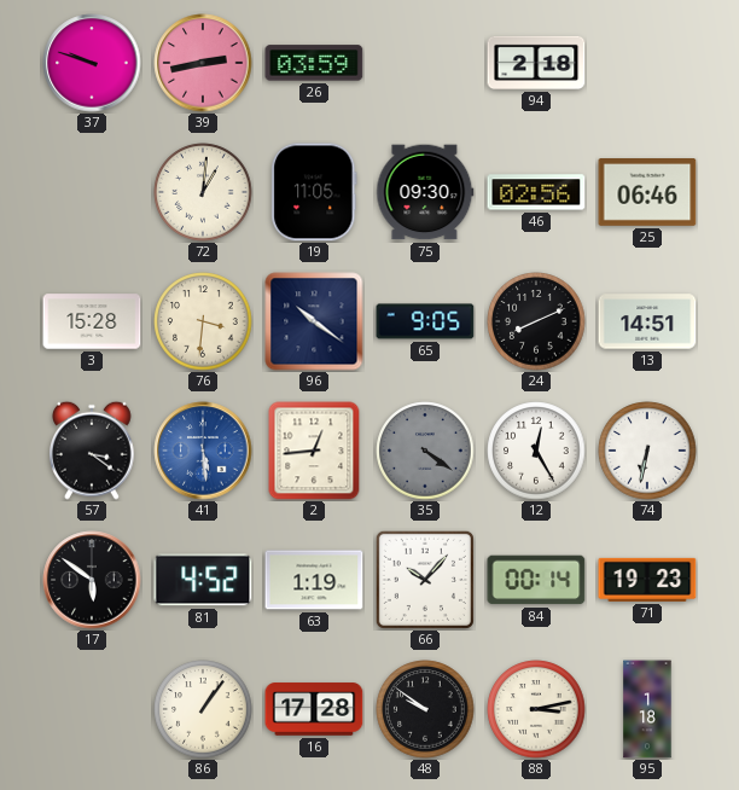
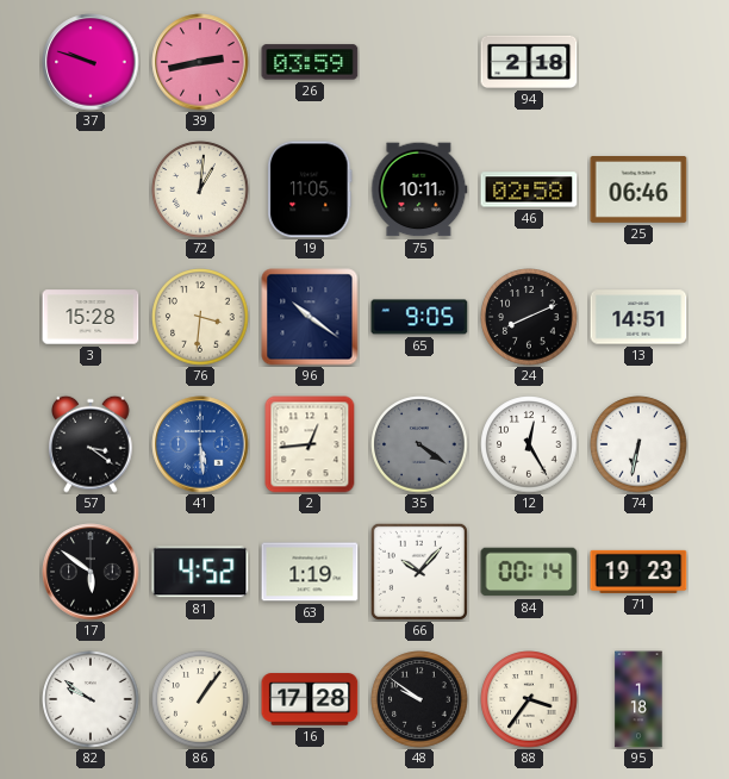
75: 09:30 -> 10:11
46: 02:56 -> 02:58
82: none -> 9:51
88: 3:13 -> 3:36
